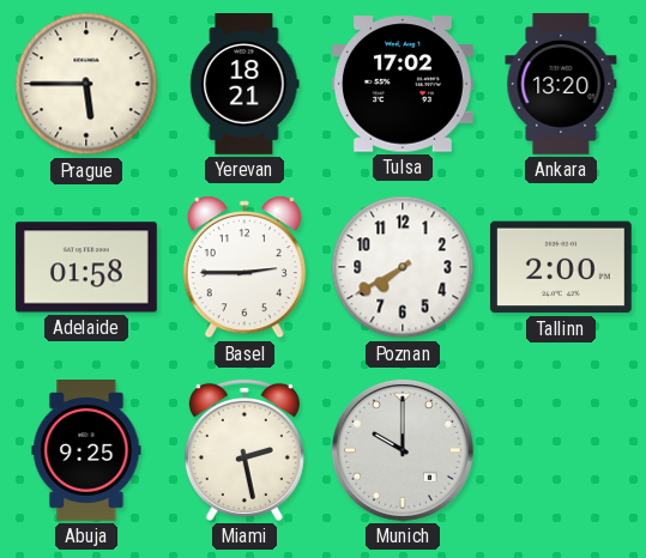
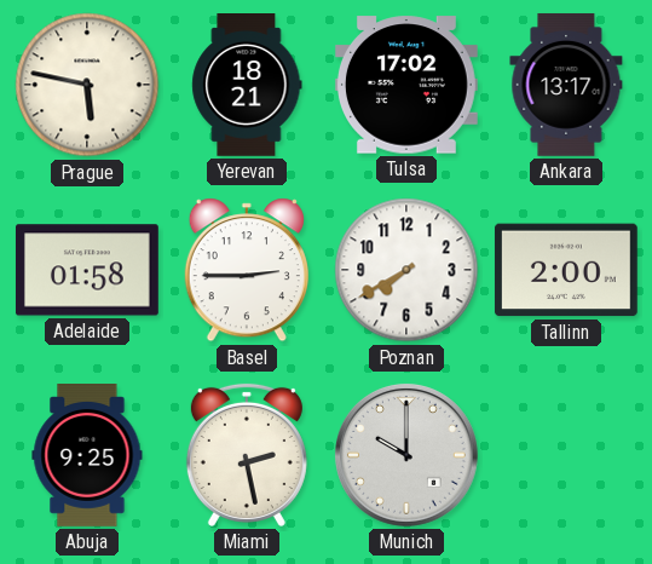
Prague: 5:45 -> 5:47
Ankara: 13:20 -> 13:17
